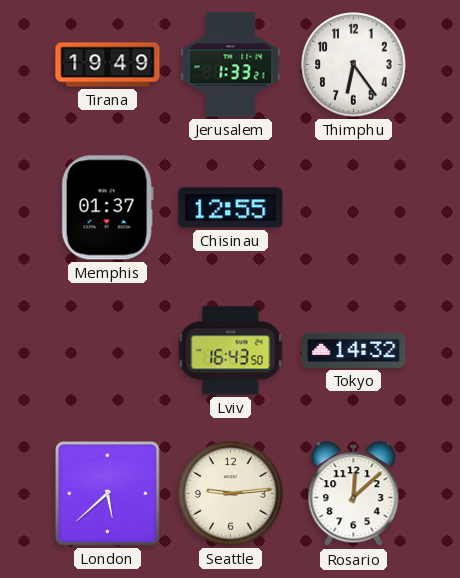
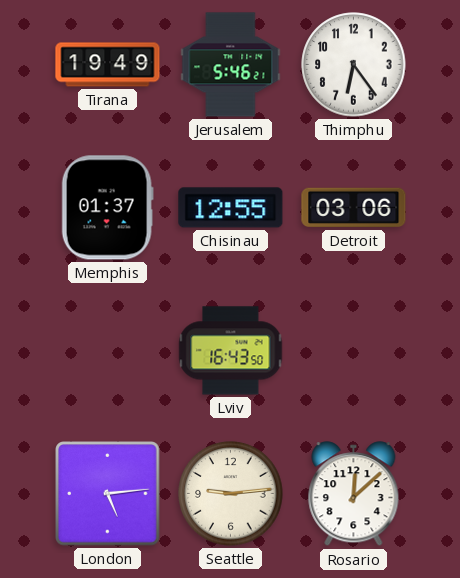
Jerusalem: 1:33 -> 5:46
Detroit: none -> 03:06
Tokyo: 14:32 -> none
London: 5:38 -> 5:14
